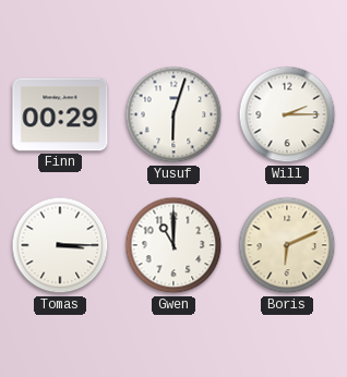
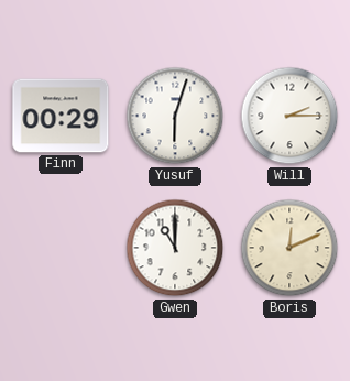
Tomas: 3:15 -> none
Boris: 6:11 -> 12:11
